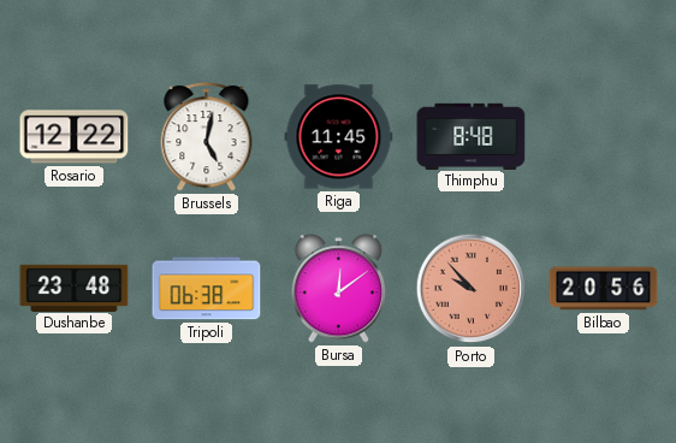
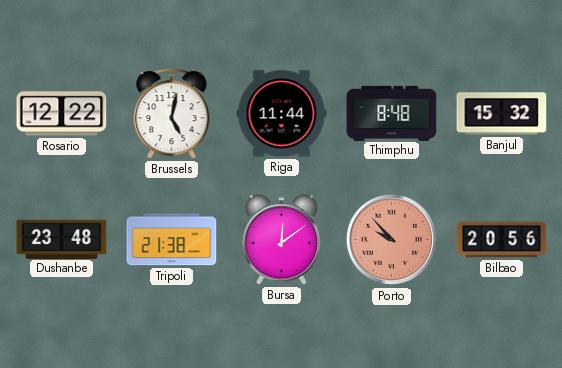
Riga: 11:45 -> 11:44
Banjul: none -> 15:32
Tripoli: 06:38 -> 21:38
